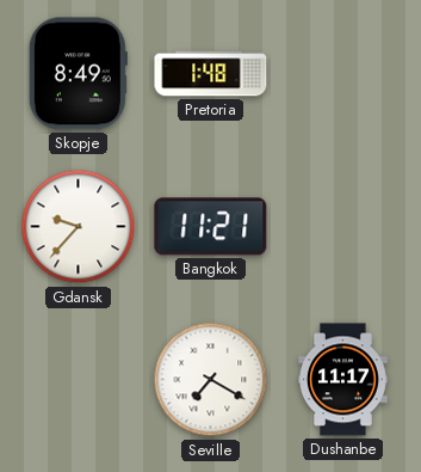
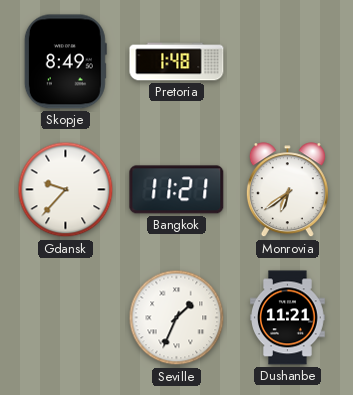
Monrovia: none -> 6:39
Seville: 7:20 -> 1:34
Dushanbe: 11:17 -> 11:21
